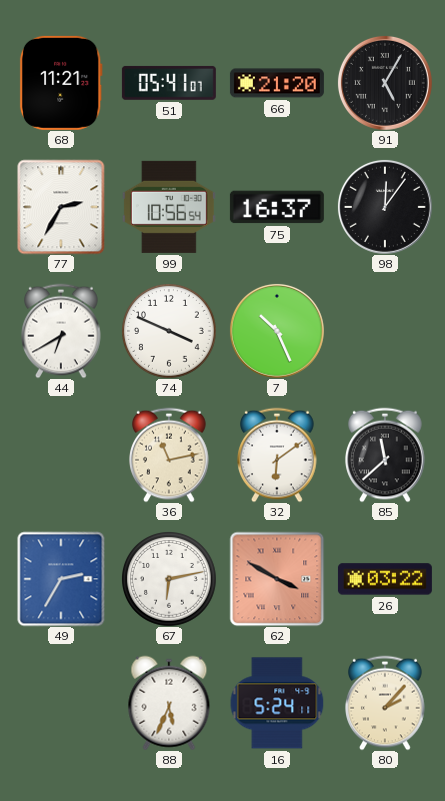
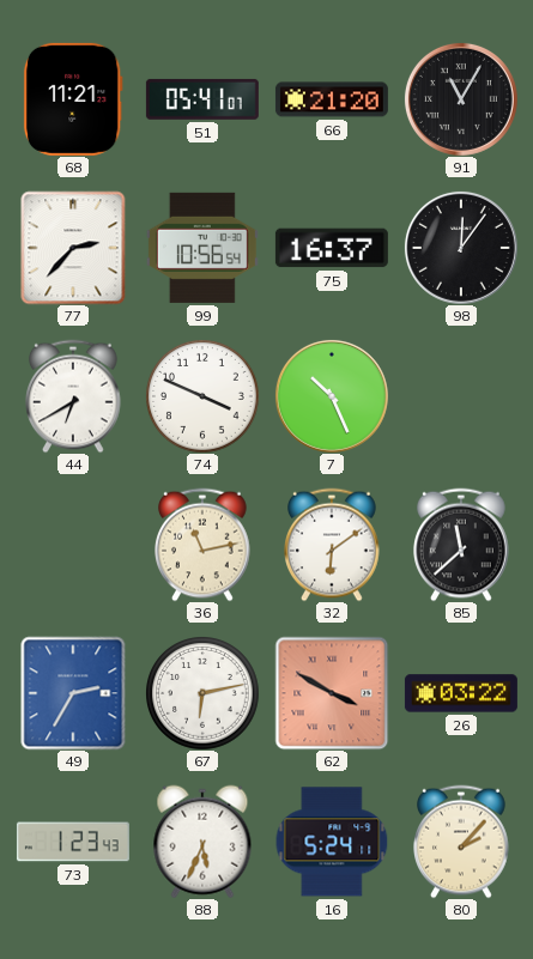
91: 5:05 -> 11:05
77: 2:35 -> 2:37
73: none -> 1:23
